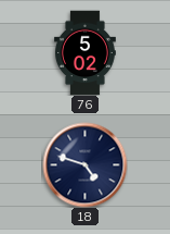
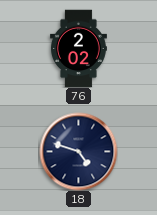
76: 5:02 -> 2:02
